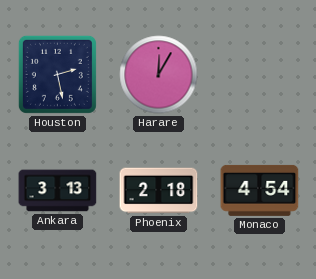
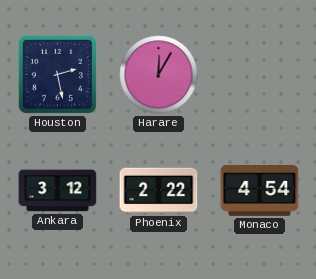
Ankara: 3:13 -> 3:12
Phoenix: 2:18 -> 2:22
